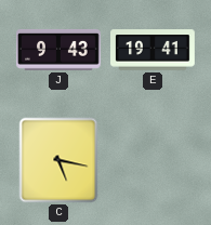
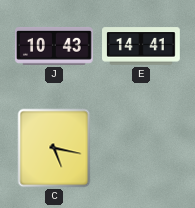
J: 9:43 -> 10:43
E: 19:41 -> 14:41
